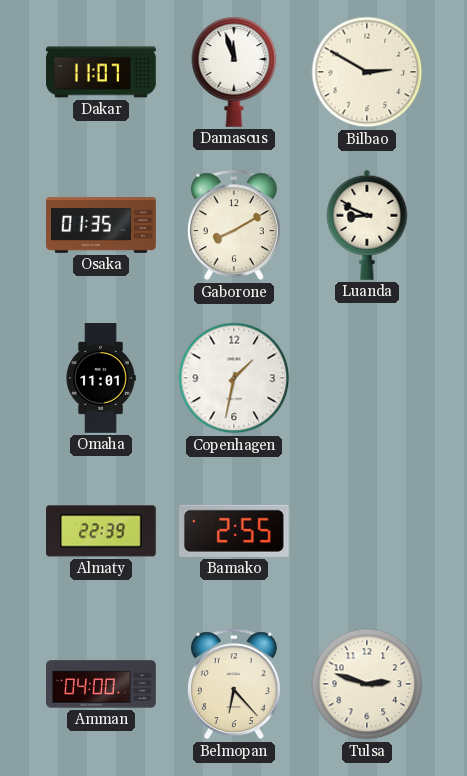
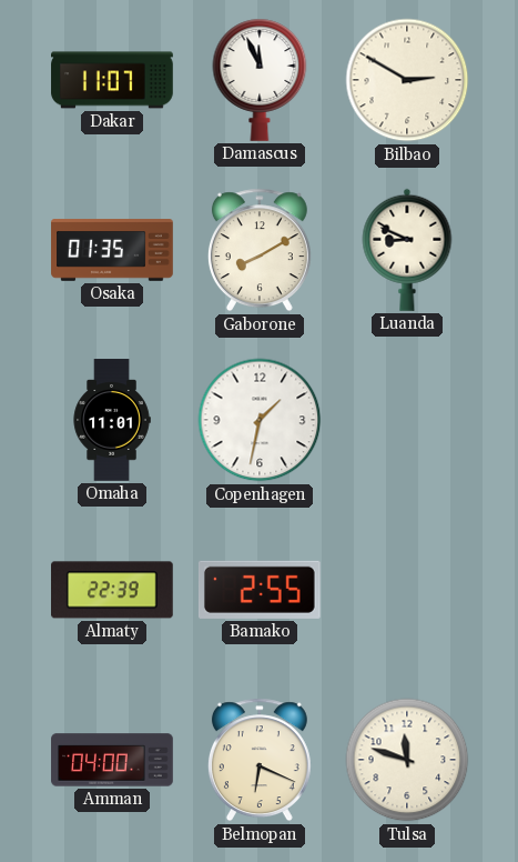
Damascus: 11:57 -> 11:56
Belmopan: 6:23 -> 6:19
Tulsa: 2:48 -> 11:48
